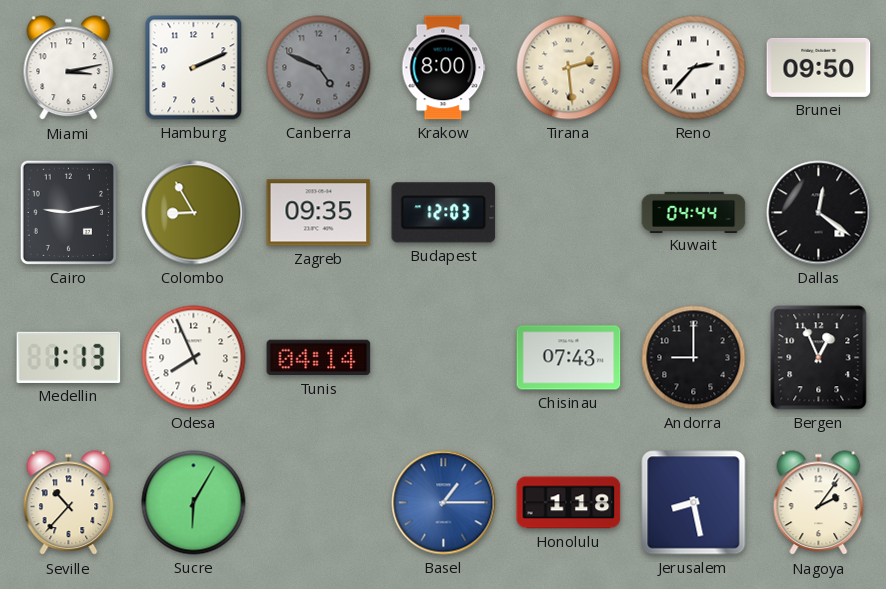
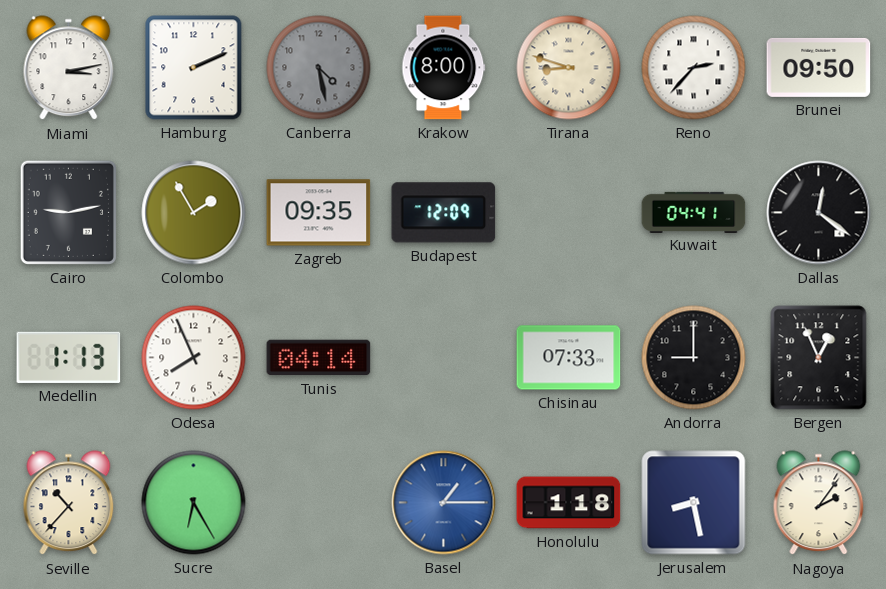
Canberra: 4:49 -> 4:28
Tirana: 2:29 -> 8:48
Colombo: 8:55 -> 1:55
Budapest: 12:03 -> 12:09
Kuwait: 04:44 -> 04:41
Chisinau: 07:43 -> 07:33
Sucre: 6:05 -> 6:25
